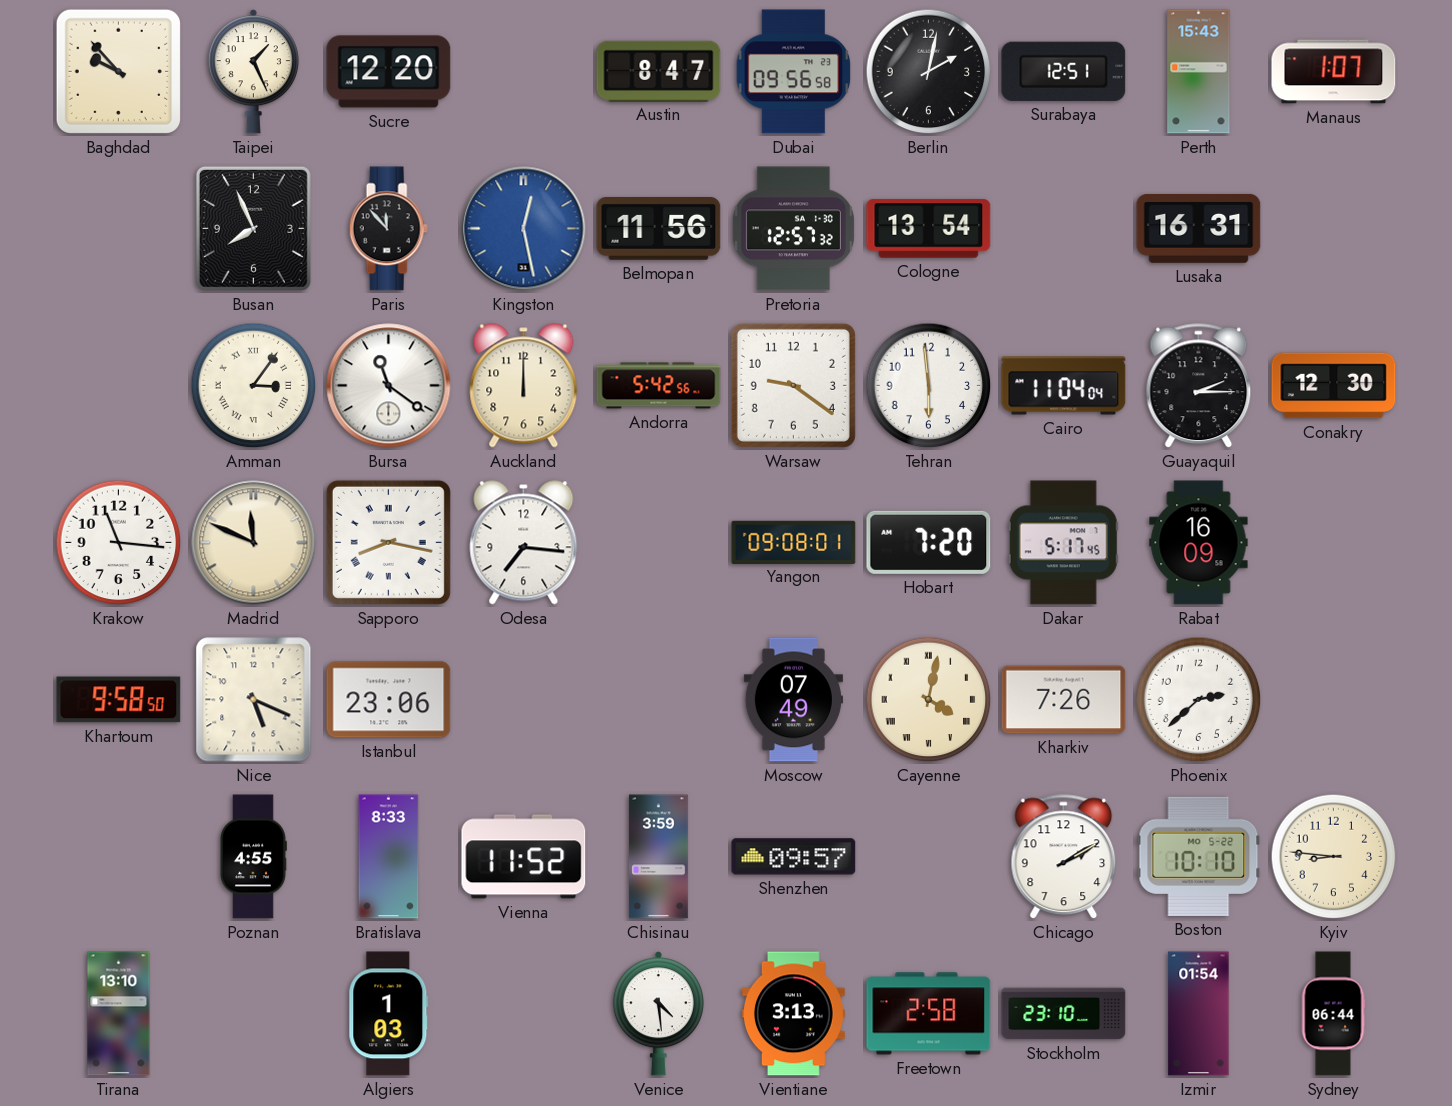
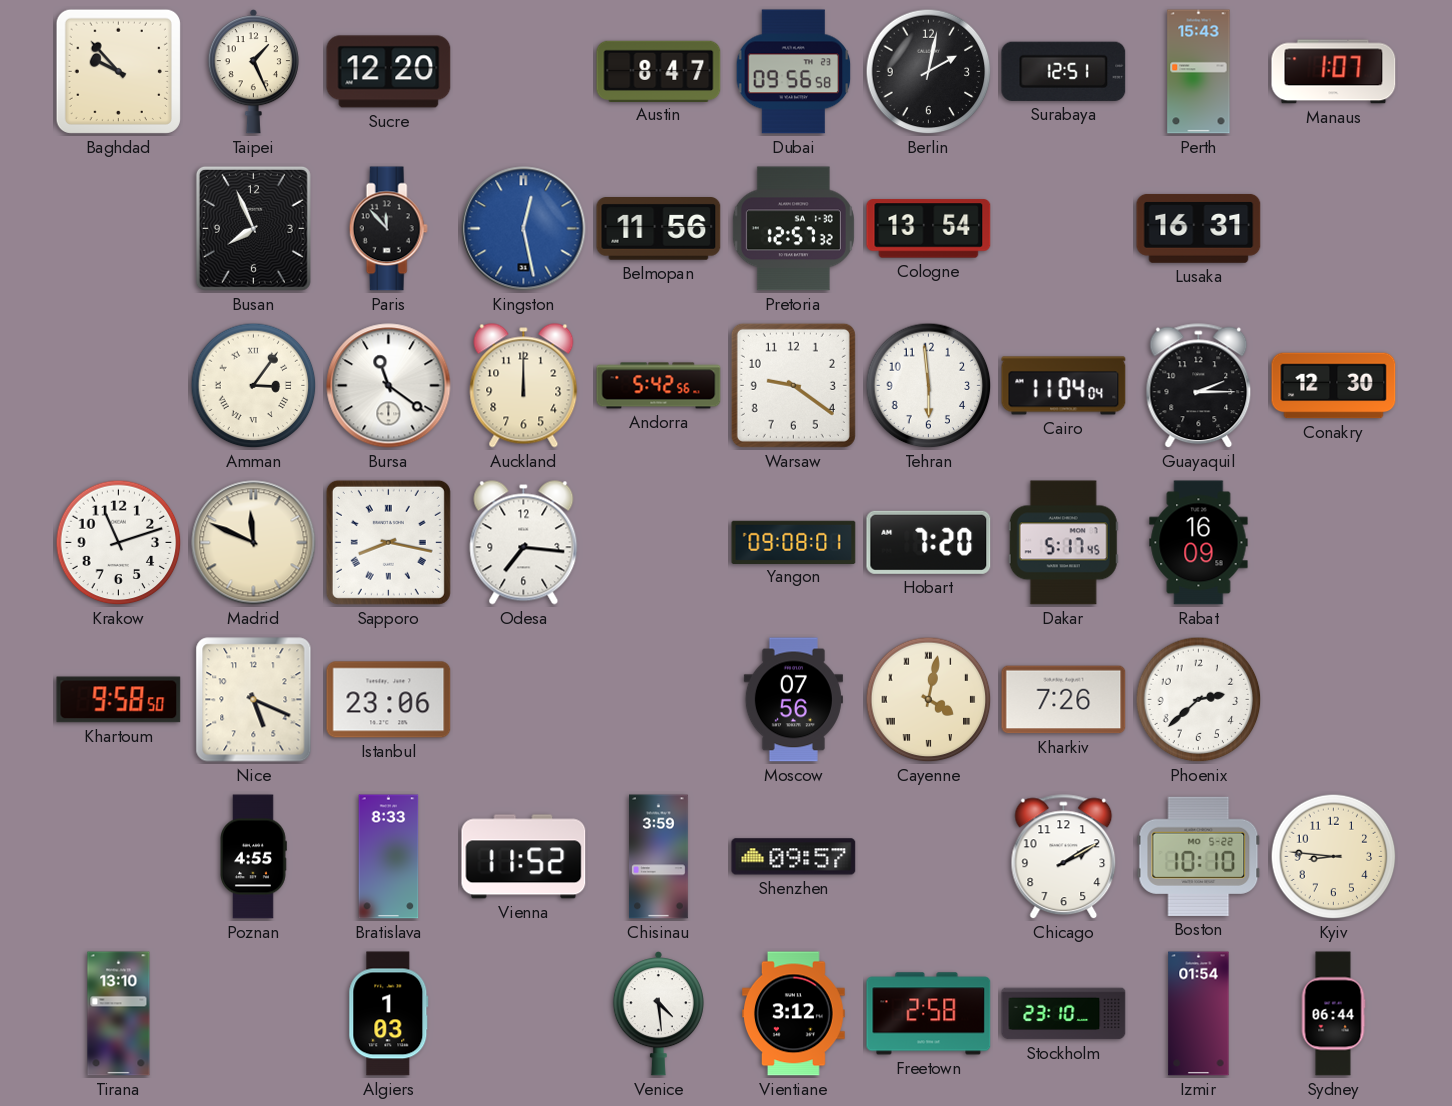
Krakow: 11:16 -> 11:12
Moscow: 07:49 -> 07:56
Vientiane: 3:13 -> 3:12
